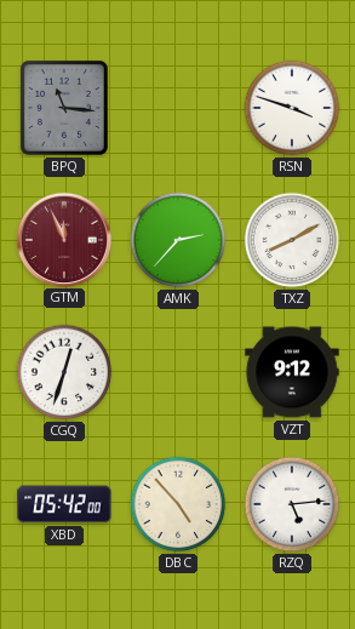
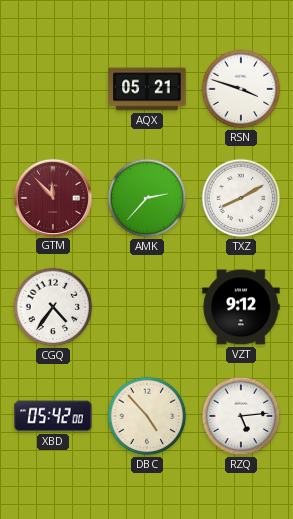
BPQ: 11:16 -> none
AQX: none -> 05:21
GTM: 11:56 -> 11:53
CGQ: 12:33 -> 4:36
